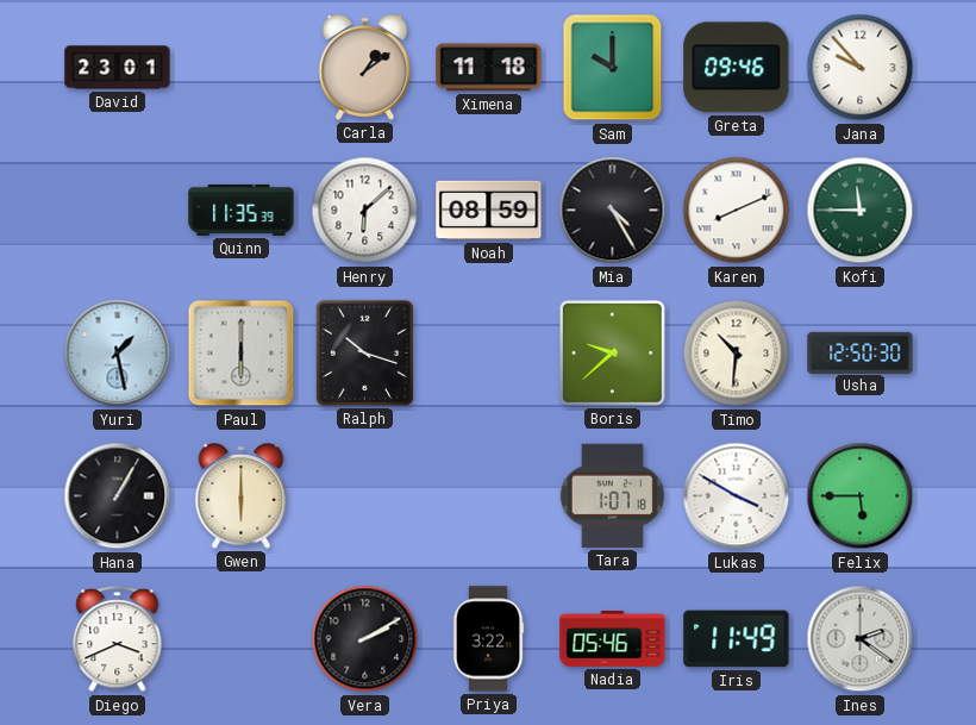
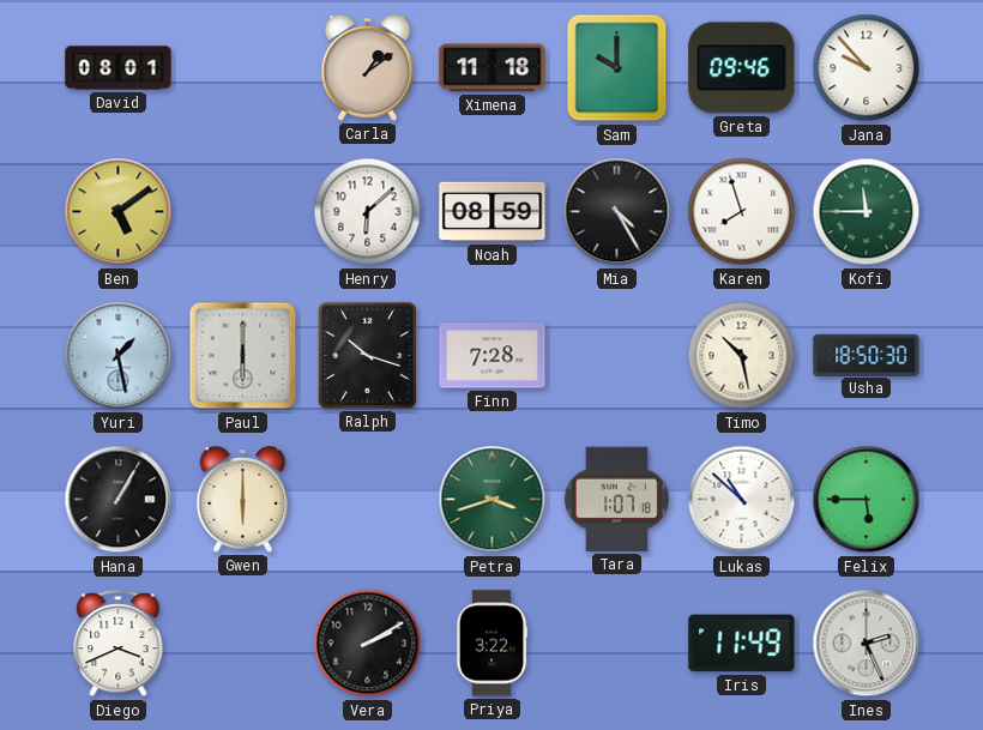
David: 23:01 -> 08:01
Ben: none -> 5:09
Quinn: 11:35 -> none
Karen: 8:11 -> 7:57
Finn: none -> 7:28
Boris: 9:38 -> none
Timo: 10:31 -> 10:28
Usha: 12:50 -> 18:50
Petra: none -> 3:42
Lukas: 3:50 -> 10:52
Nadia: 05:46 -> none
Ines: 2:21 -> 2:26
